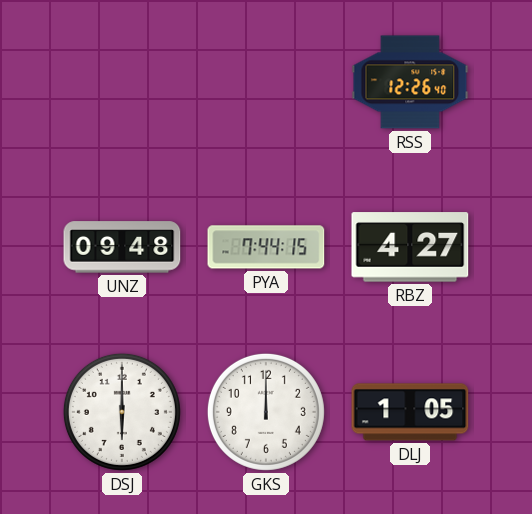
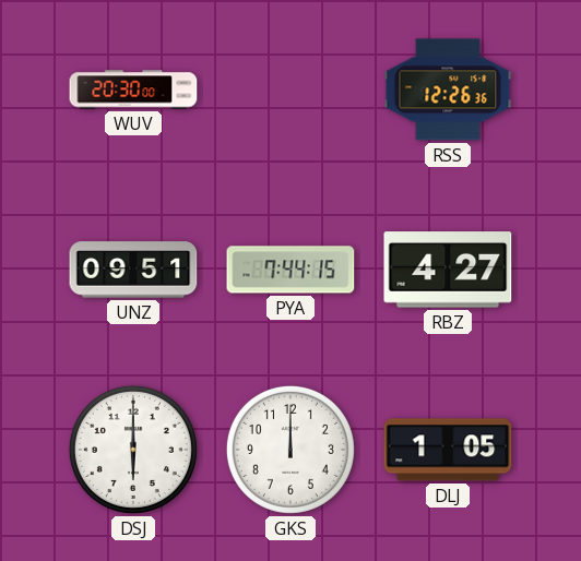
WUV: none -> 20:30
RSS: 12:26:40 -> 12:26:36
UNZ: 09:48 -> 09:51
